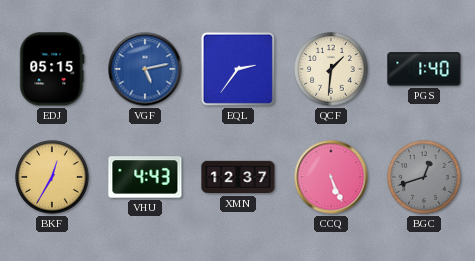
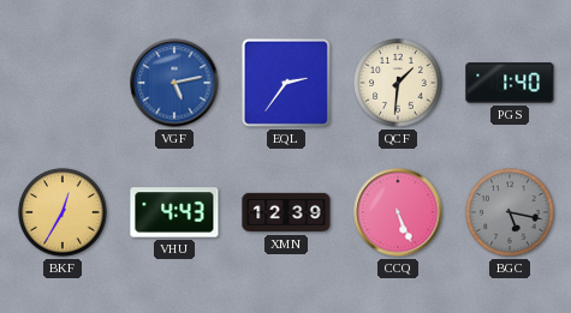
EDJ: 05:15 -> none
XMN: 12:37 -> 12:39
BGC: 12:42 -> 5:17
